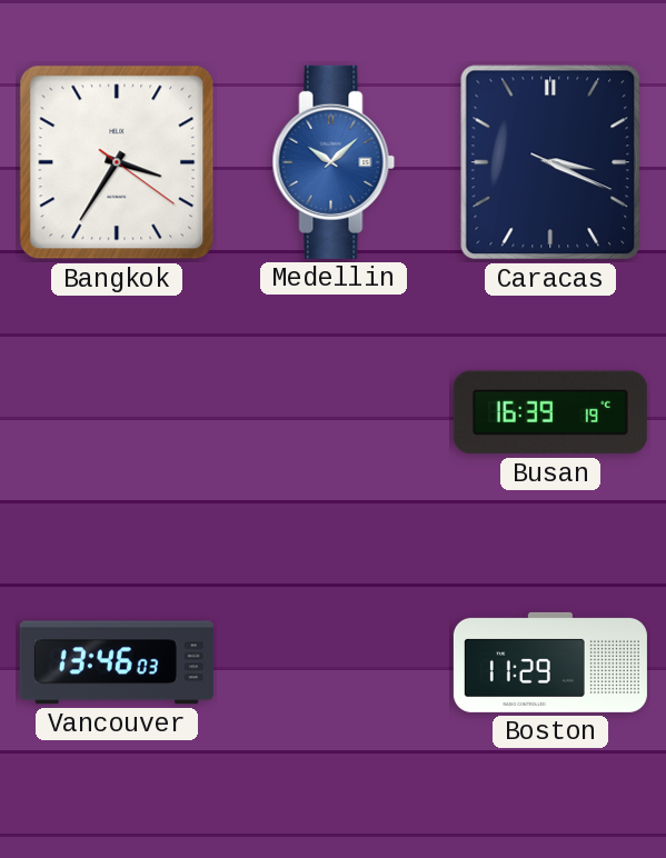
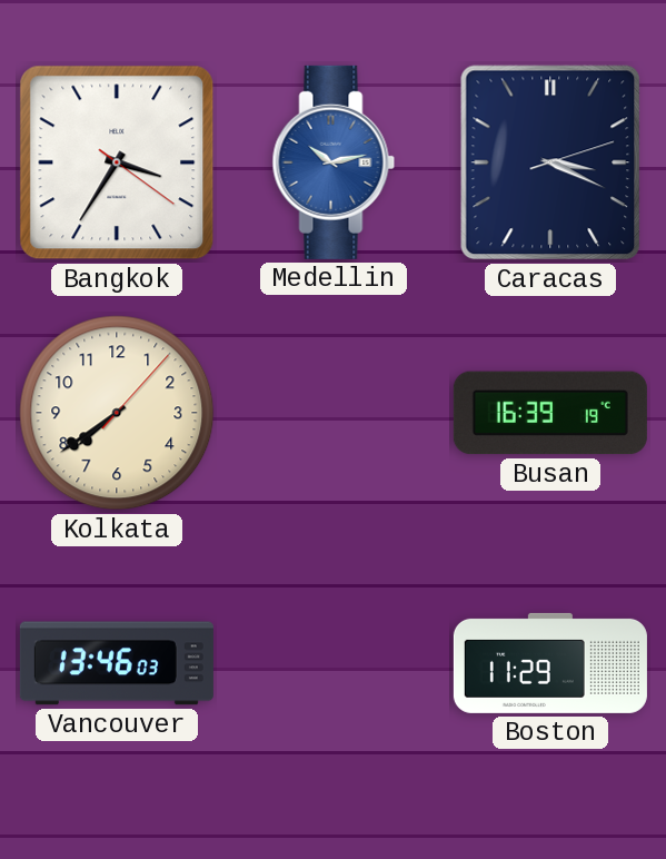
Medellin: 10:08 -> 10:13
Caracas: 3:19:19 -> 3:19:12
Kolkata: none -> 7:39
